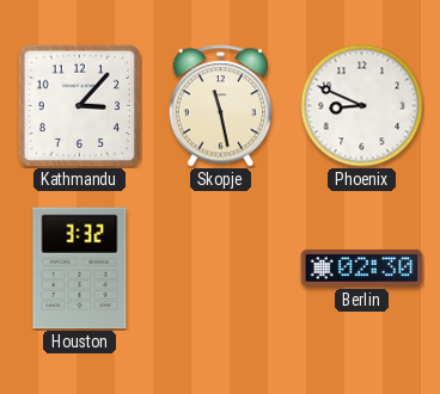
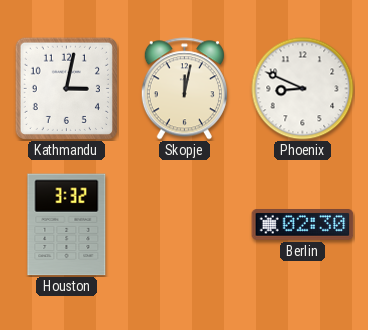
Kathmandu: 3:07 -> 3:02
Skopje: 11:28 -> 12:02
